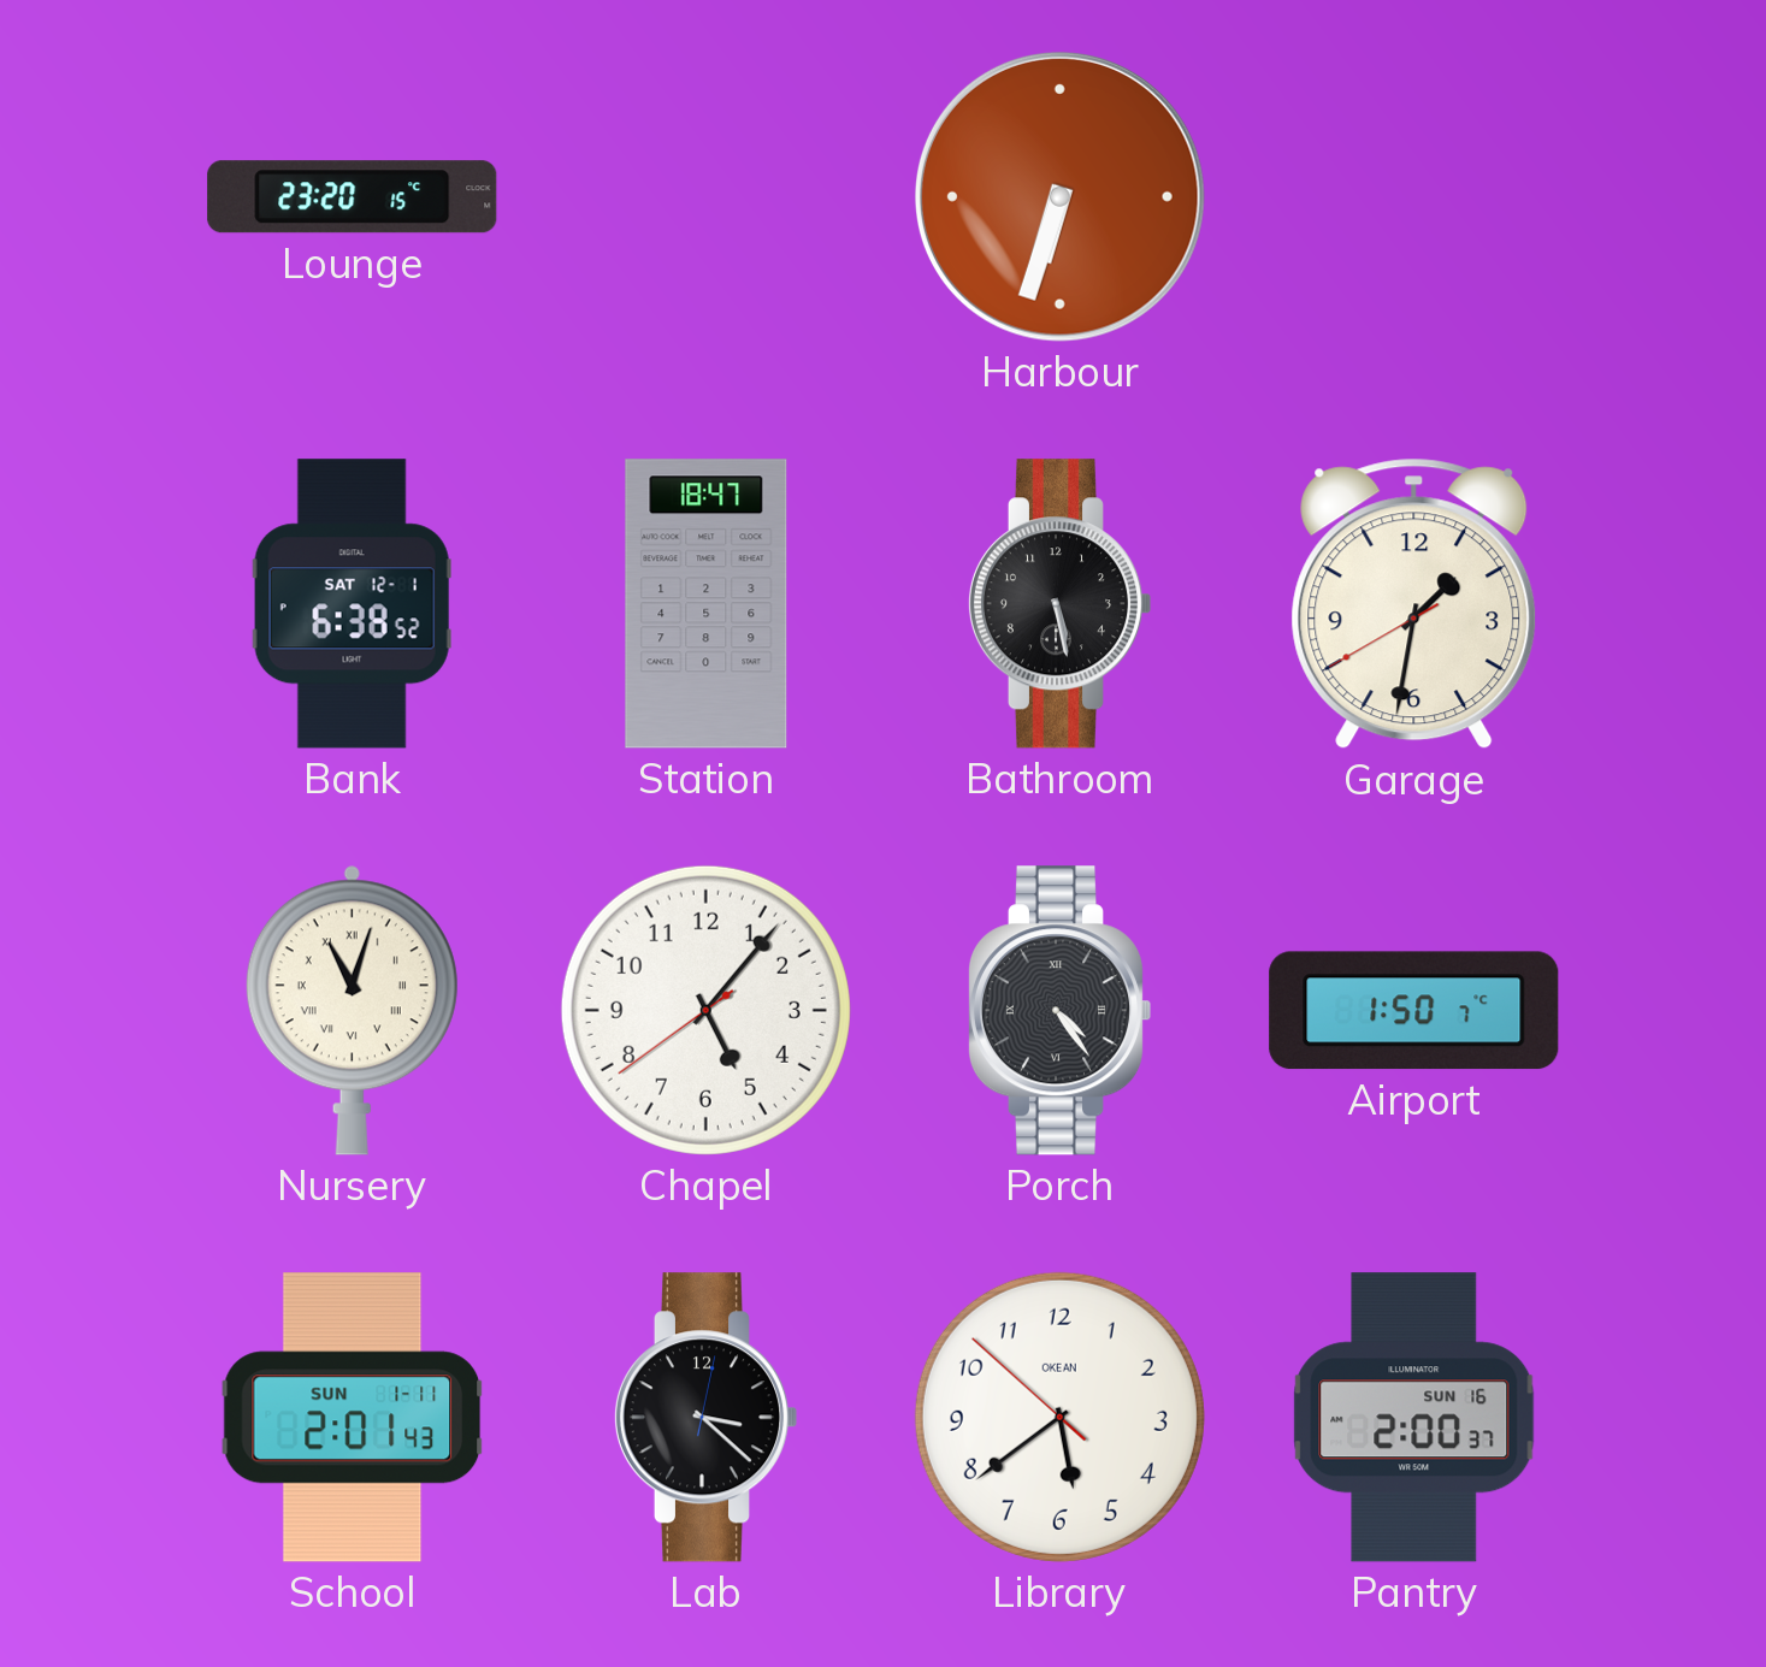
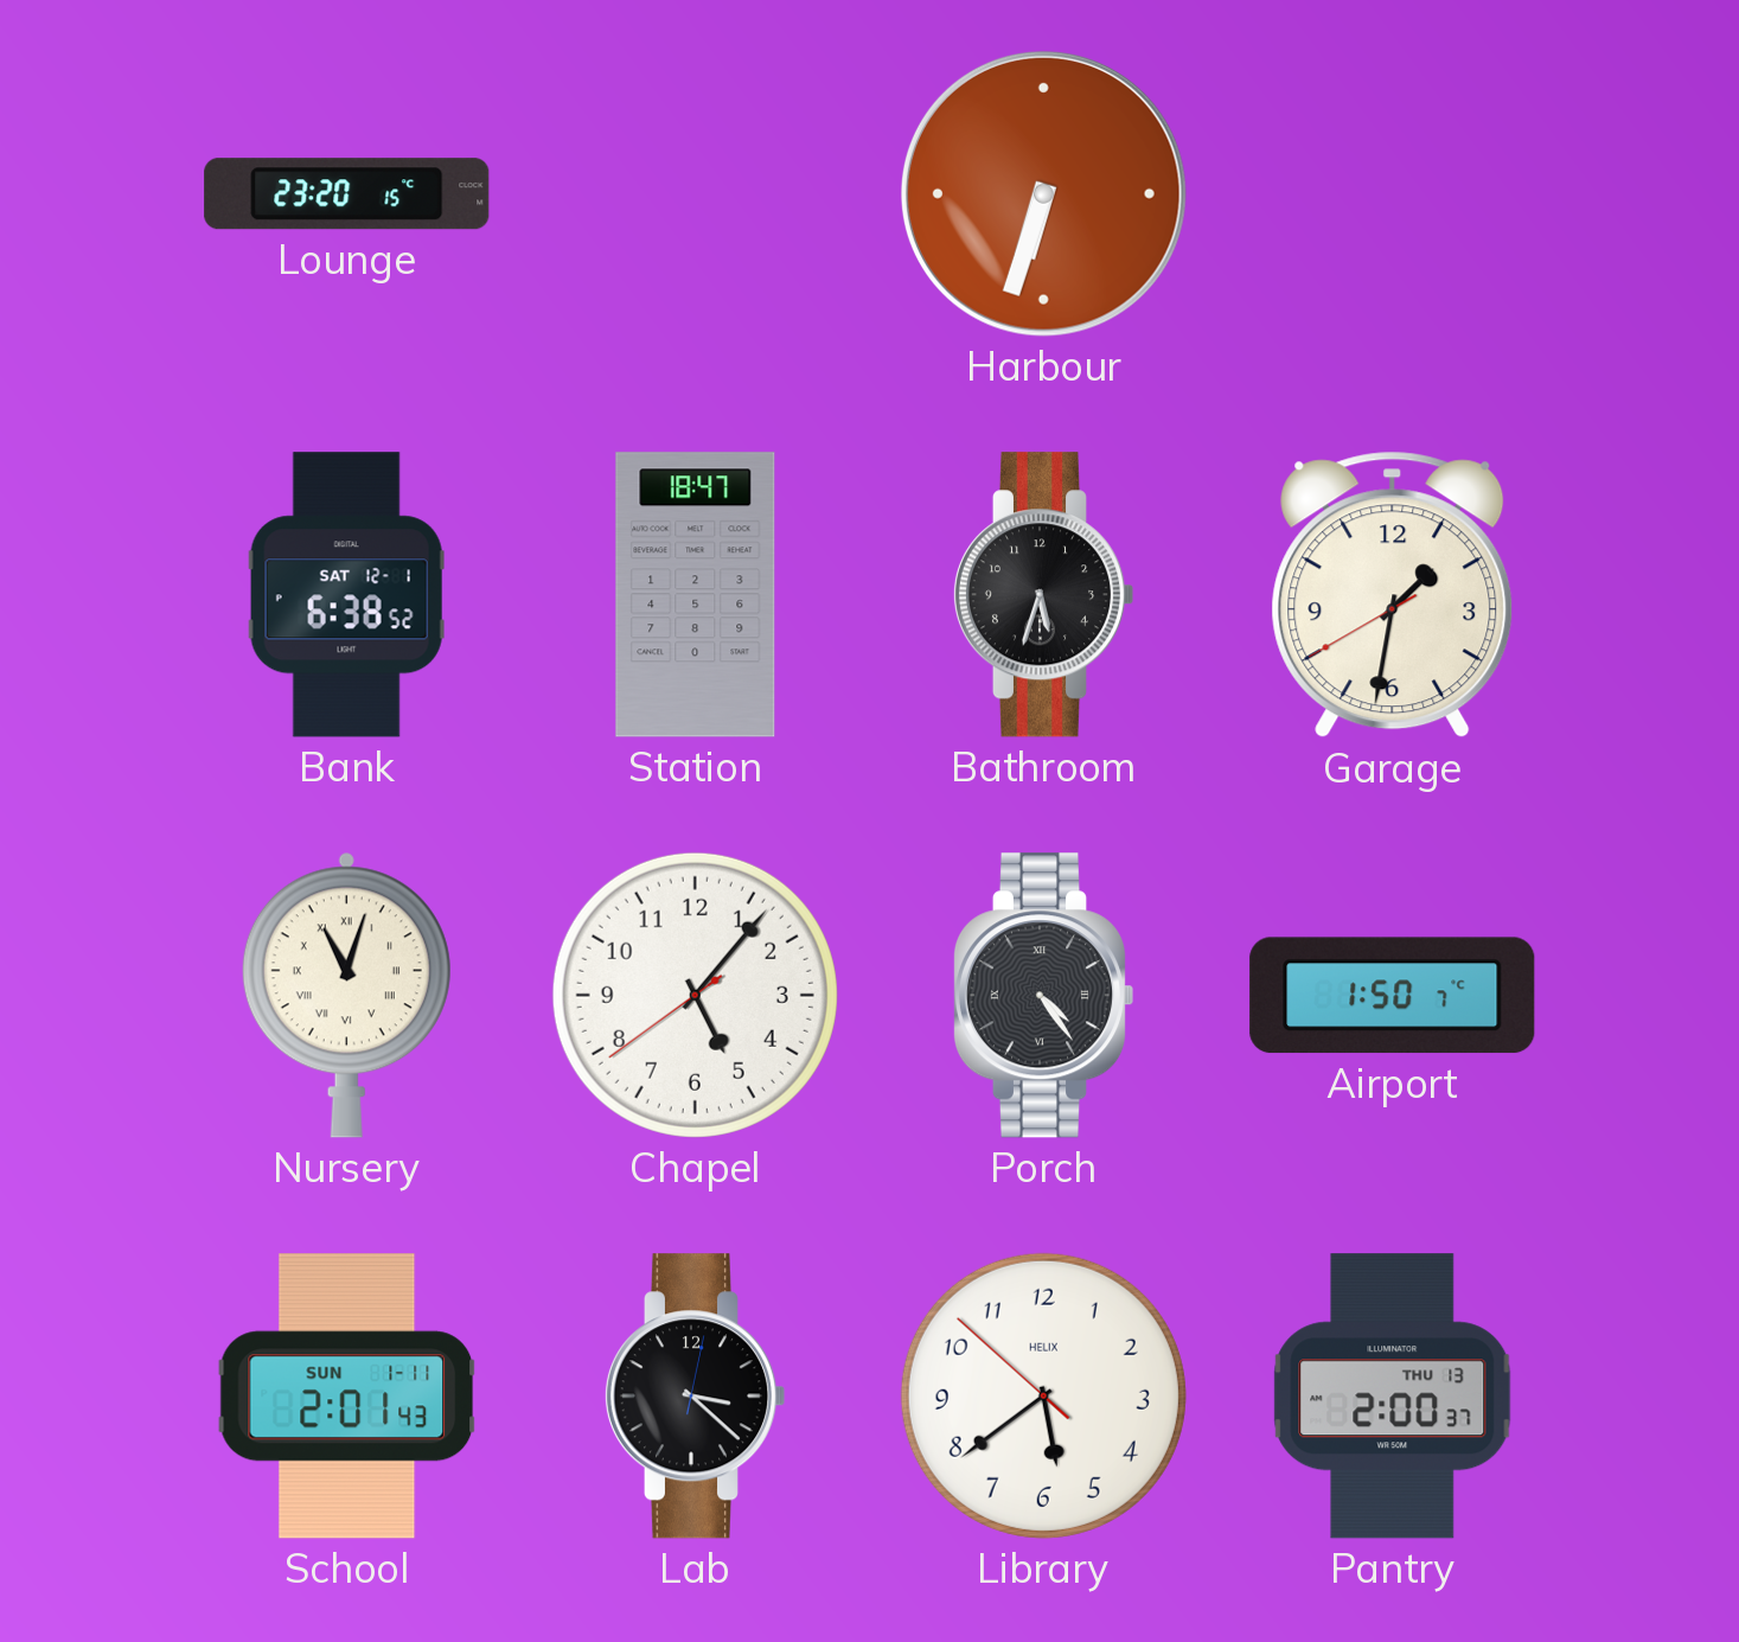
Bathroom: 5:28 -> 5:33
Library brand: OKEAN -> HELIX
Pantry date: SUN 16 -> THU 13
